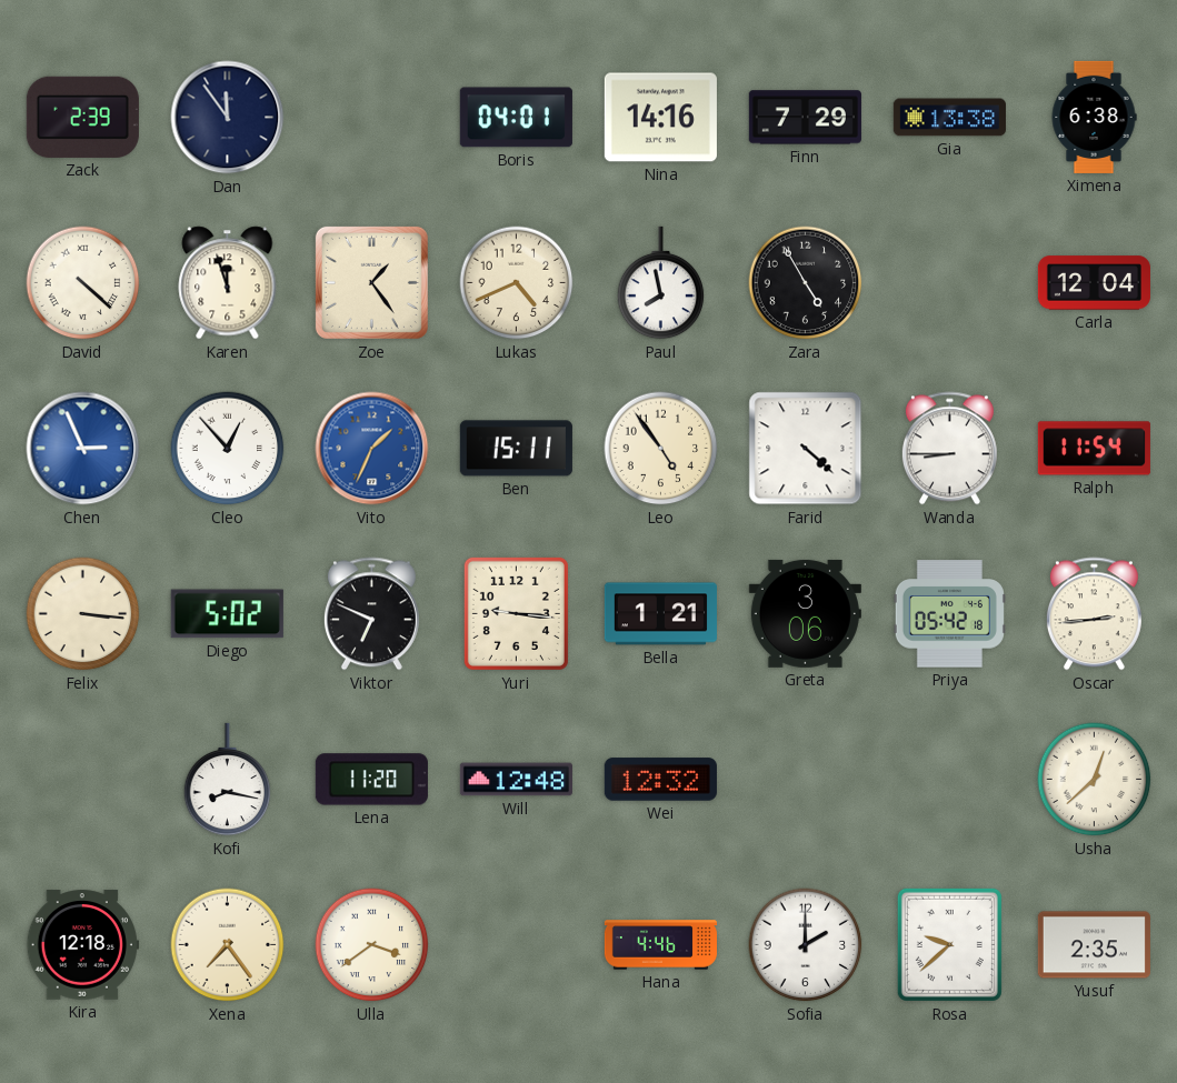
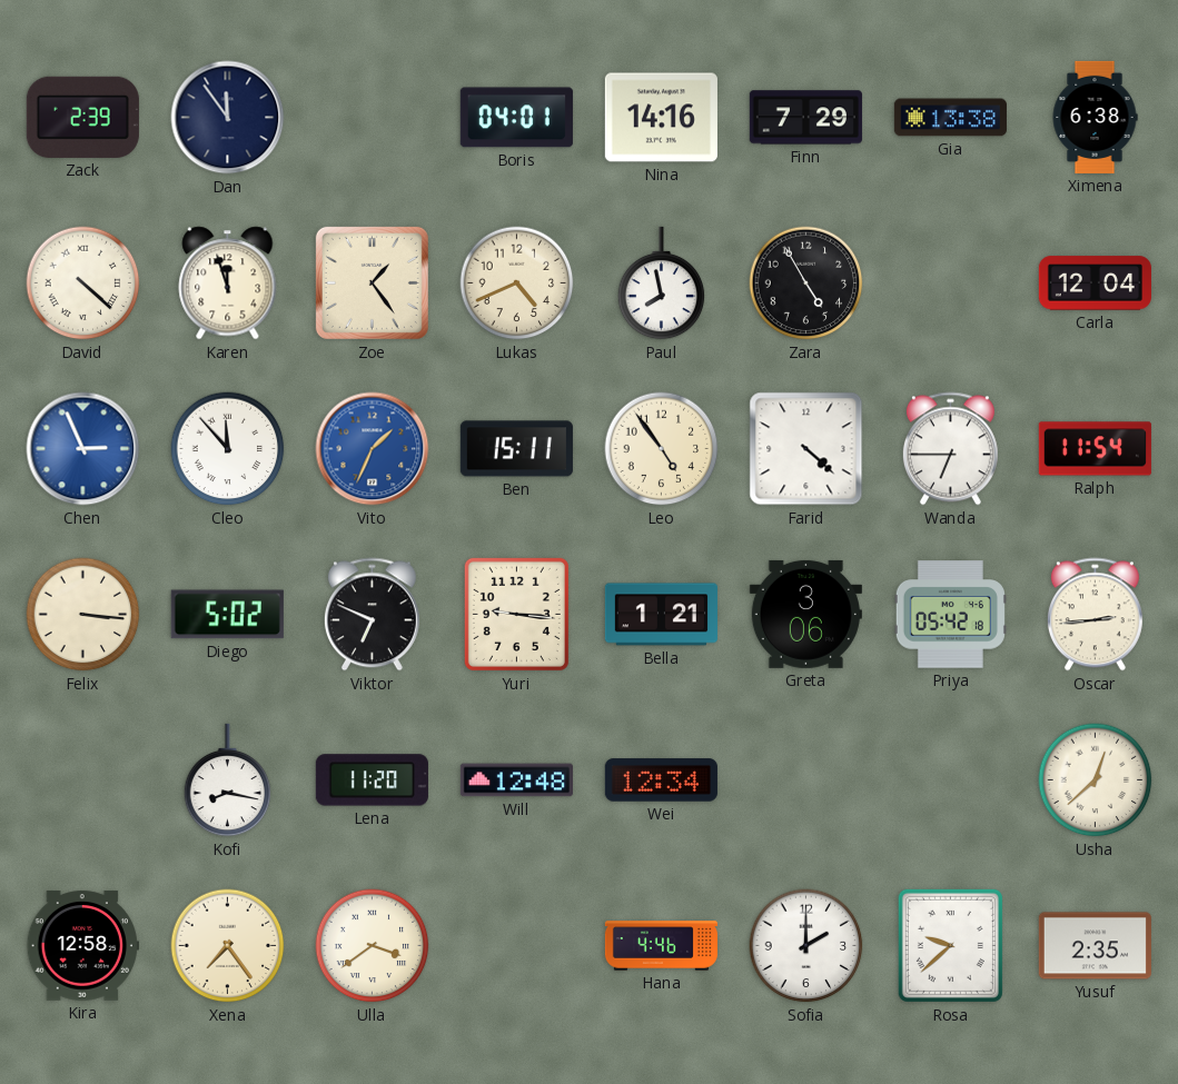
Cleo: 12:53 -> 11:53
Wanda: 8:45 -> 6:45
Wei: 12:32 -> 12:34
Kira: 12:18 -> 12:58
